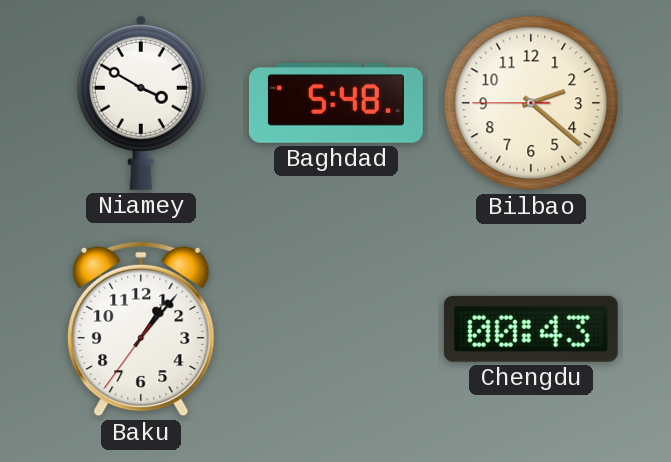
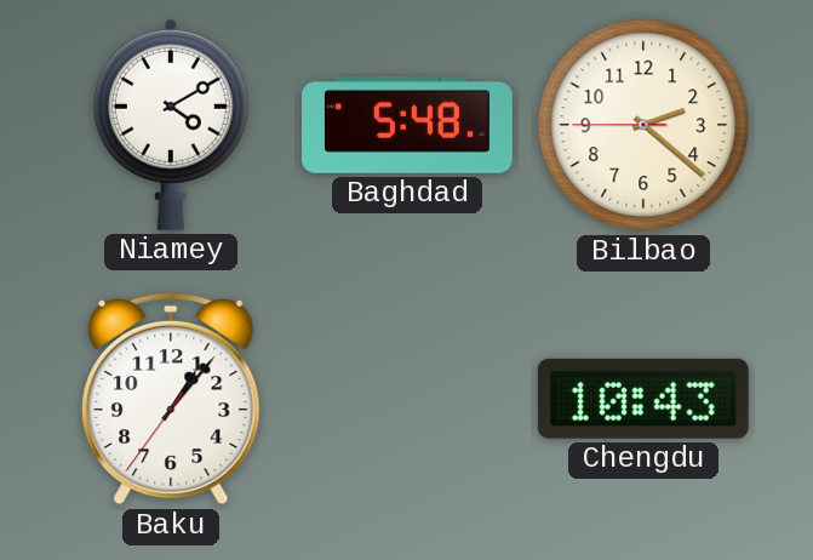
Niamey: 3:50 -> 4:10
Chengdu: 00:43 -> 10:43
